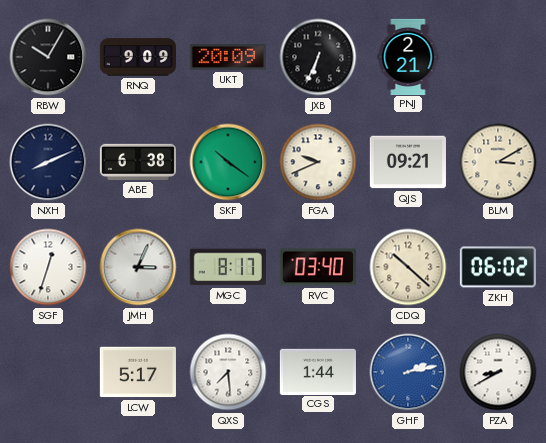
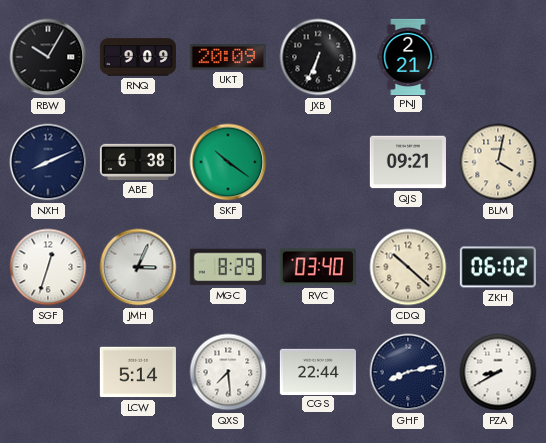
FGA: 9:41 -> none
BLM: 3:10 -> 4:02
MGC: 8:17 -> 8:29
LCW: 5:17 -> 5:14
CGS: 1:44 -> 22:44
GHF: 2:13 -> 8:13
GHF dial: blue -> navy
